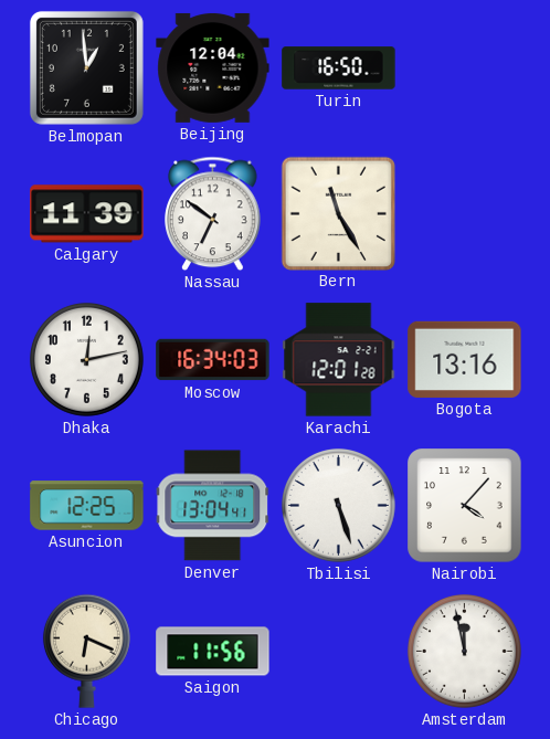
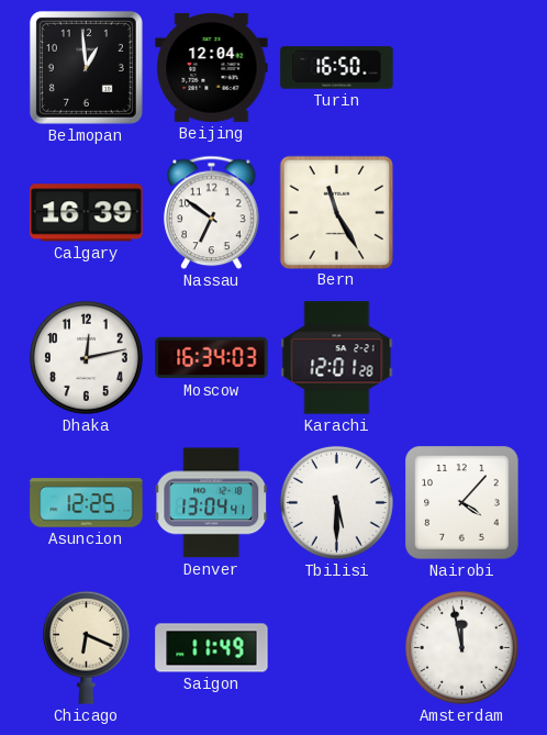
Calgary: 11:39 -> 16:39
Bogota: 13:16 -> none
Tbilisi: 5:27 -> 5:30
Saigon: 11:56 -> 11:49
